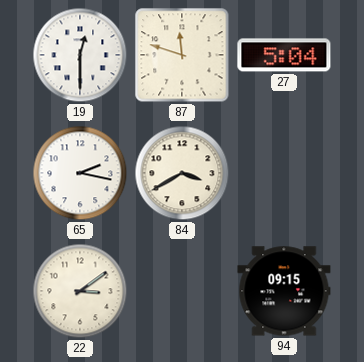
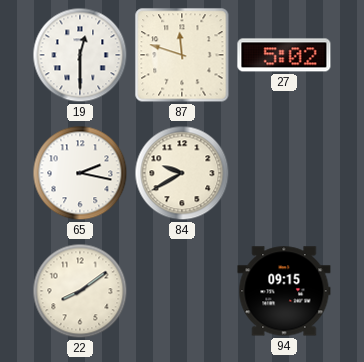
27: 5:04 -> 5:02
84: 3:40 -> 9:40
22: 3:09 -> 8:09
